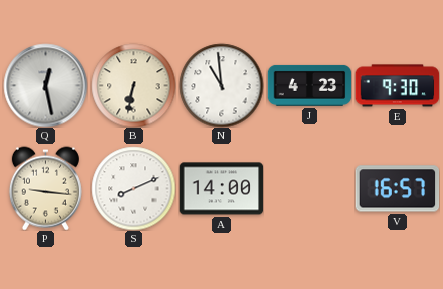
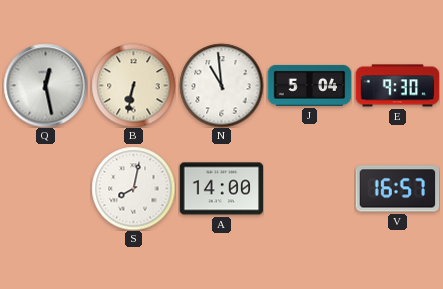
J: 4:23 -> 5:04
P: 9:16 -> none
S: 8:11 -> 8:02
